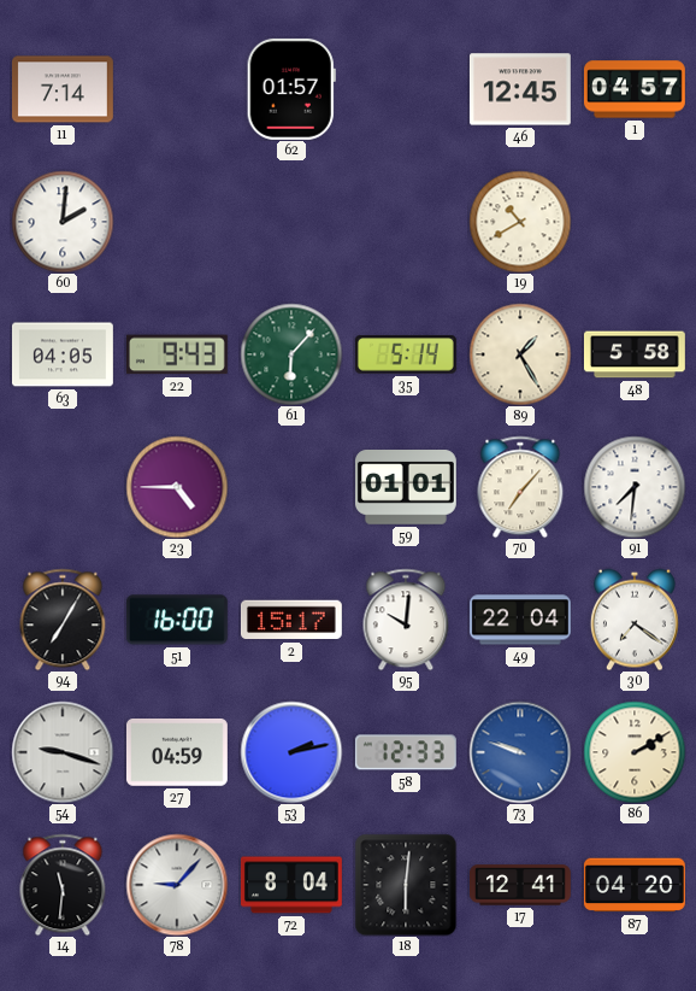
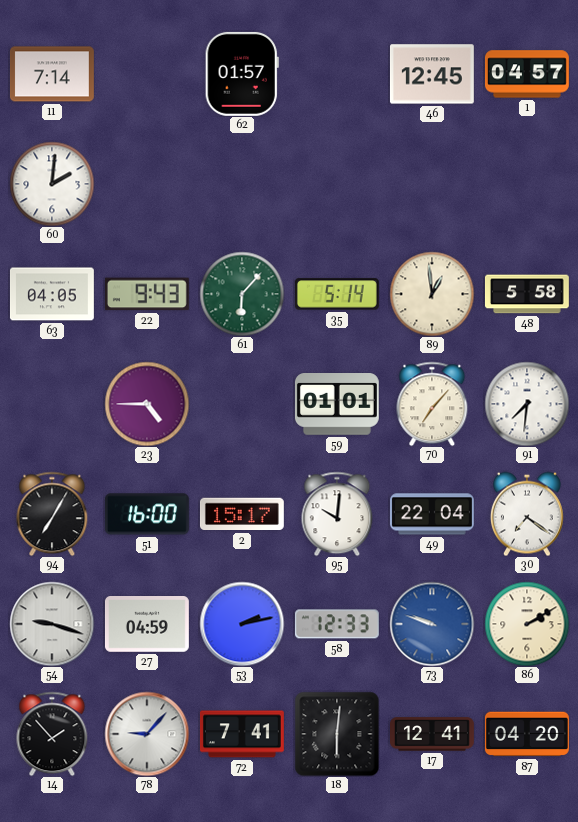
19: 10:40 -> none
89: 1:25 -> 12:59
14: 11:31 -> 1:53
72: 8:04 -> 7:41
